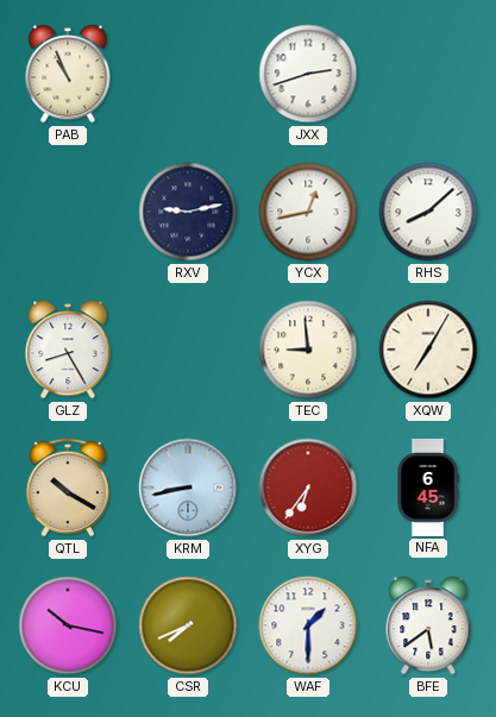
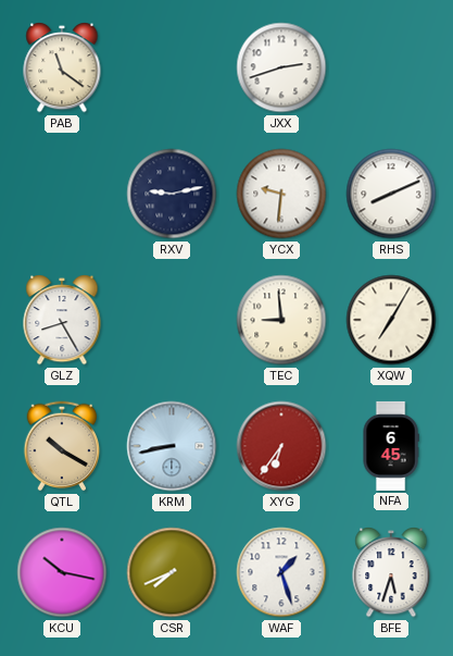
PAB: 10:56 -> 11:21
YCX: 12:43 -> 9:31
RHS: 8:08 -> 8:11
WAF: 1:30 -> 1:27
BFE: 5:39 -> 5:33
